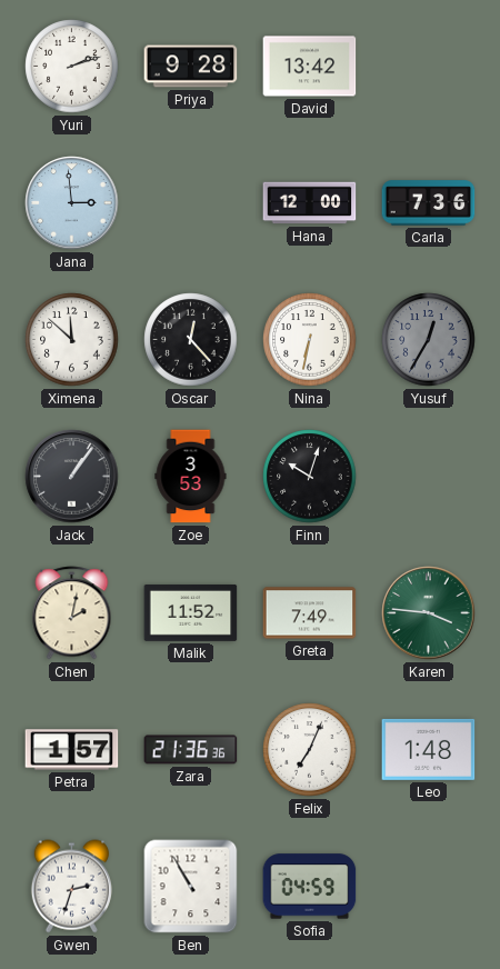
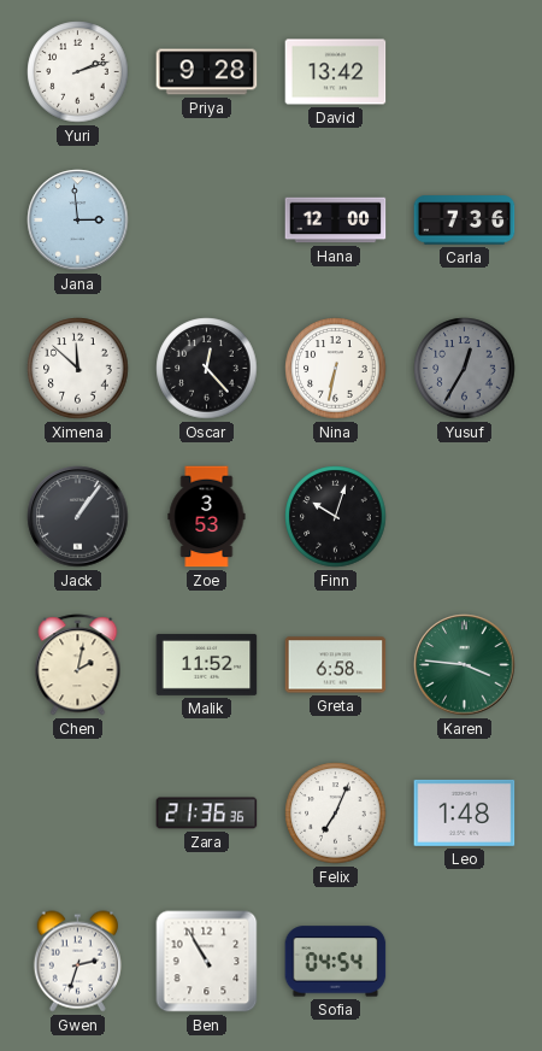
Greta: 7:49 -> 6:58
Petra: 1:57 -> none
Sofia: 04:59 -> 04:54
